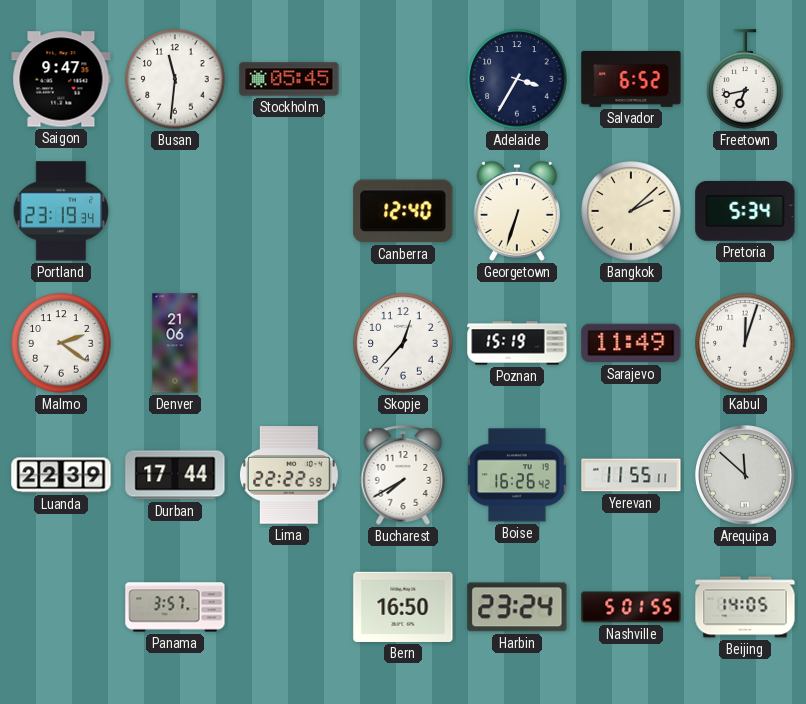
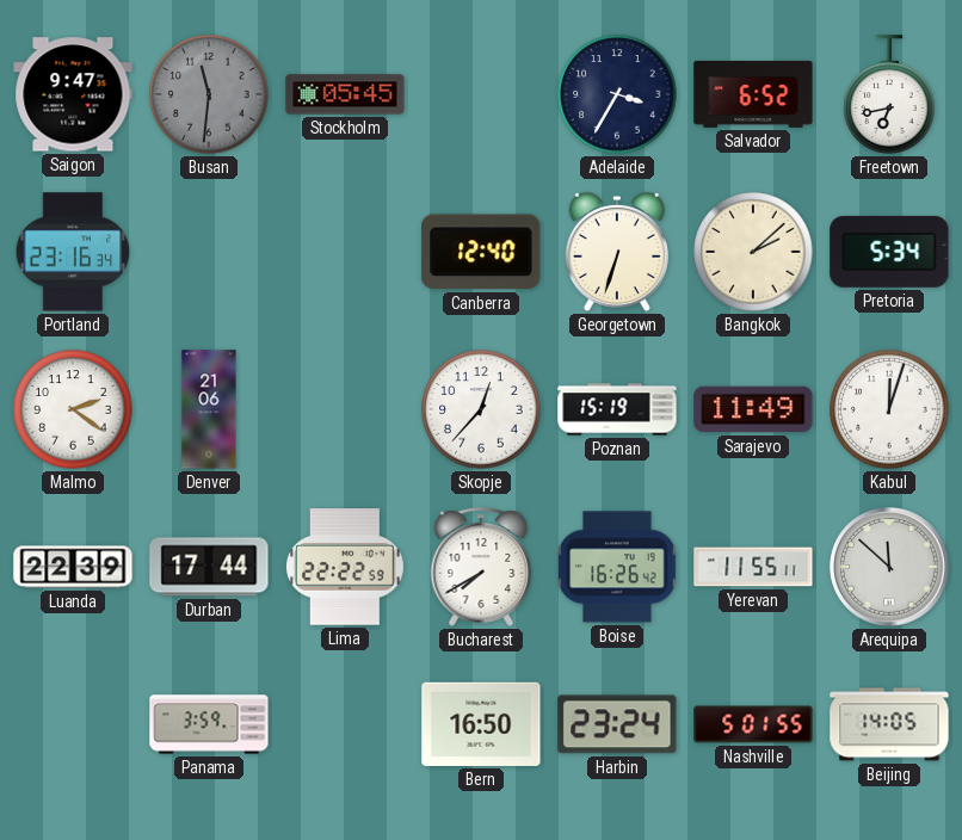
Busan dial: white -> grey
Portland: 23:19 -> 23:16
Panama: 3:57 -> 3:59
